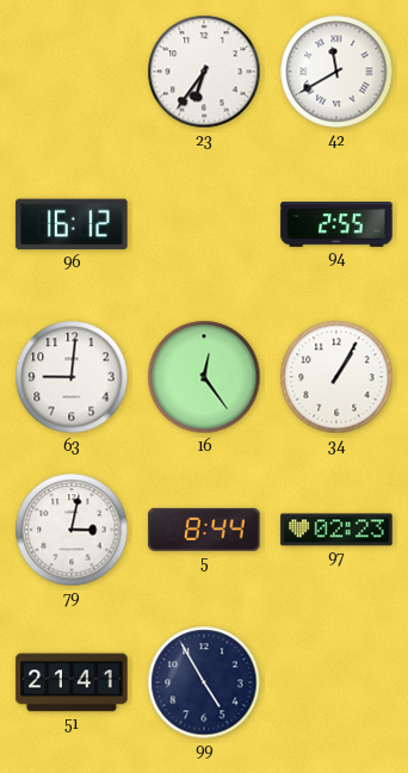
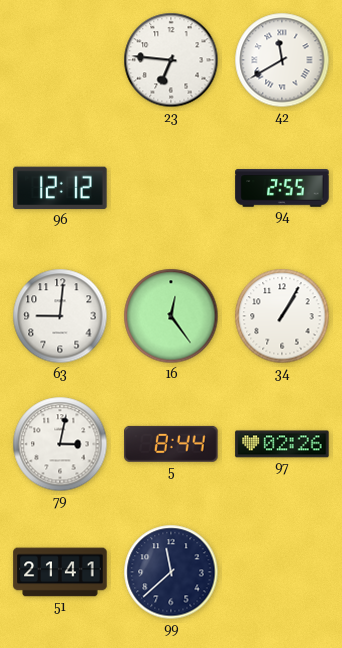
23: 6:36 -> 6:46
96: 16:12 -> 12:12
97: 02:23 -> 02:26
99: 4:55 -> 11:38
